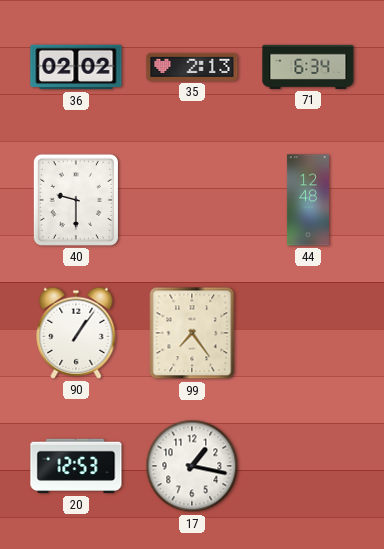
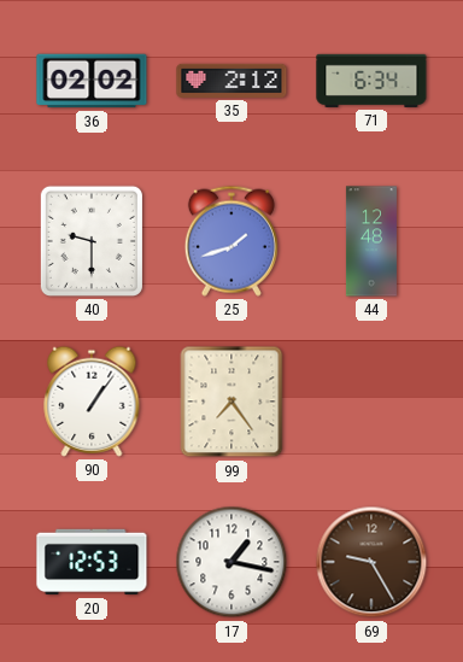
35: 2:13 -> 2:12
25: none -> 1:42
69: none -> 9:25
